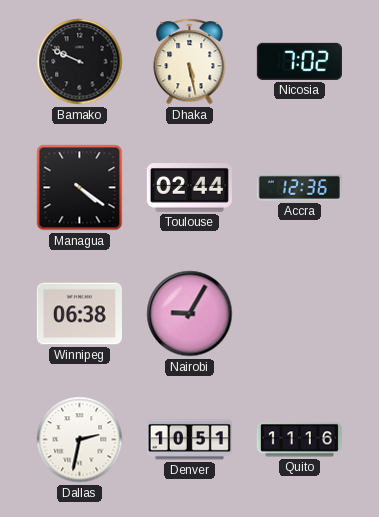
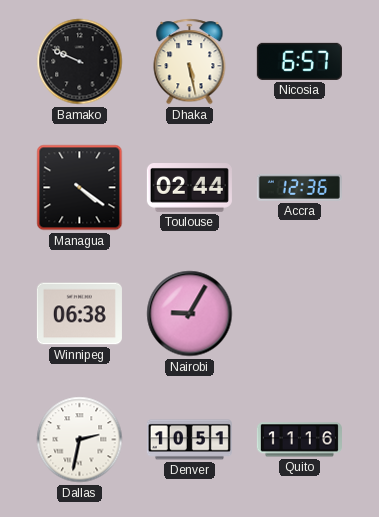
Nicosia: 7:02 -> 6:57
